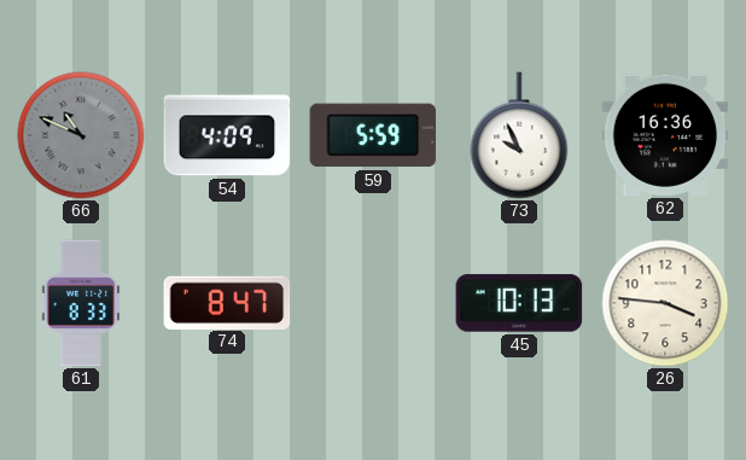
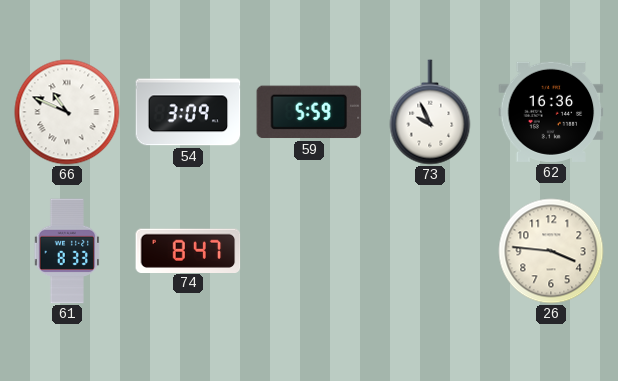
66 dial: grey -> white
54: 4:09 -> 3:09
45: 10:13 -> none
